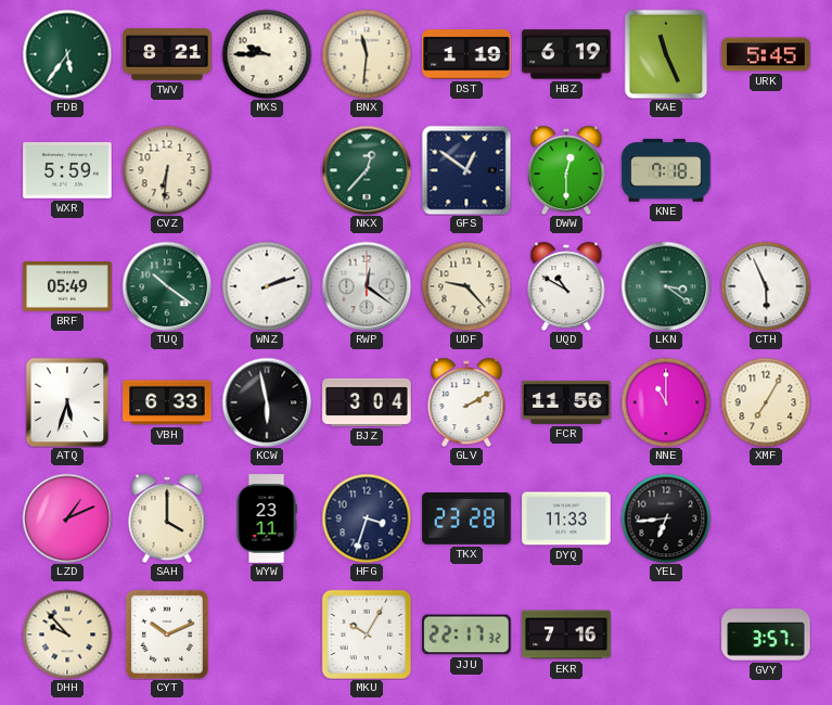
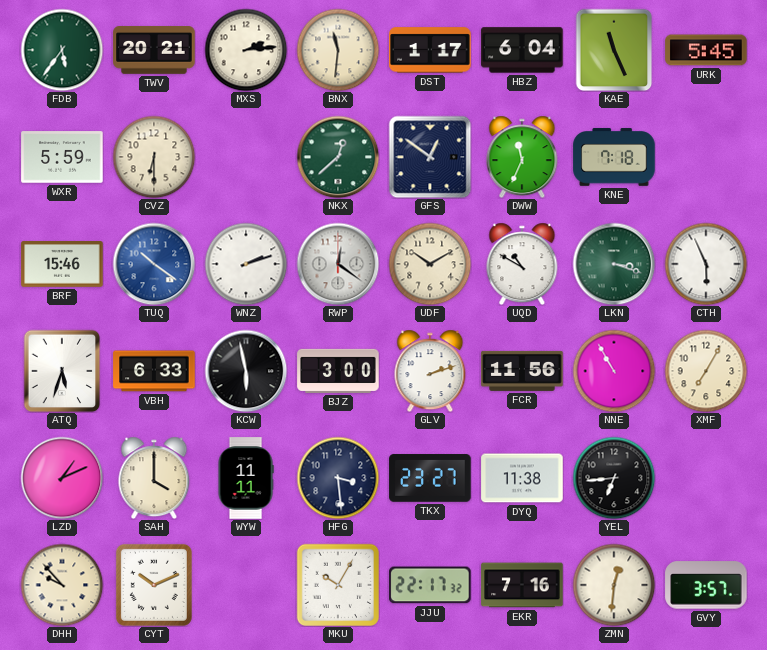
TWV: 8:21 -> 20:21
MXS: 9:45 -> 2:14
DST: 1:19 -> 1:17
HBZ: 6:19 -> 6:04
CVZ: 6:31 -> 6:30
NKX: 12:37 -> 12:38
DWW: 12:30 -> 11:34
BRF: 05:49 -> 15:46
TUQ dial: green -> blue
UDF: 9:23 -> 10:10
LKN: 3:21 -> 3:18
BJZ: 3:04 -> 3:00
GLV: 2:10 -> 2:12
NNE: 11:00 -> 10:55
WYW: 23:11 -> 11:11
HFG: 3:33 -> 3:29
TKX: 23:28 -> 23:27
DYQ: 11:33 -> 11:38
ZMN: none -> 12:31
